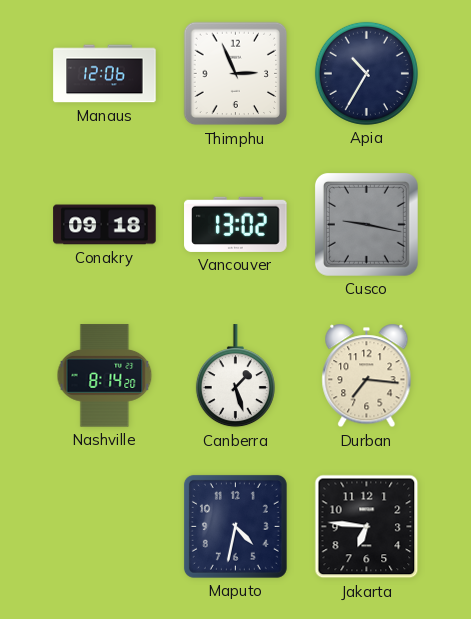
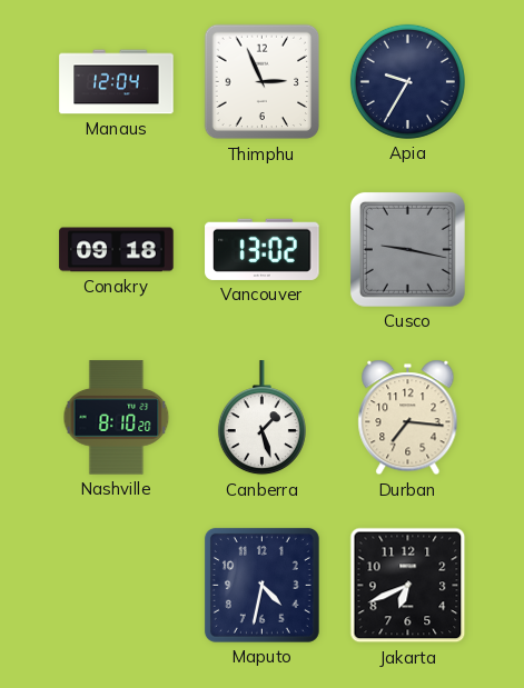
Manaus: 12:06 -> 12:04
Apia: 10:35 -> 9:35
Nashville: 8:14 -> 8:10
Jakarta: 6:46 -> 6:41
